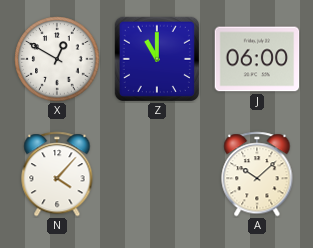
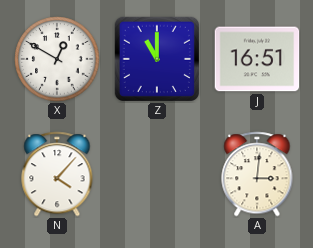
J: 06:00 -> 16:51
A: 10:08 -> 3:01
